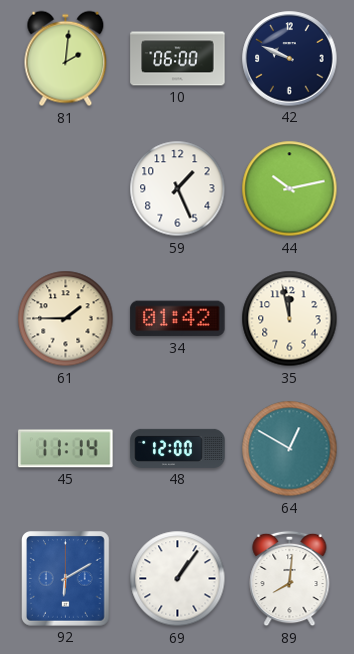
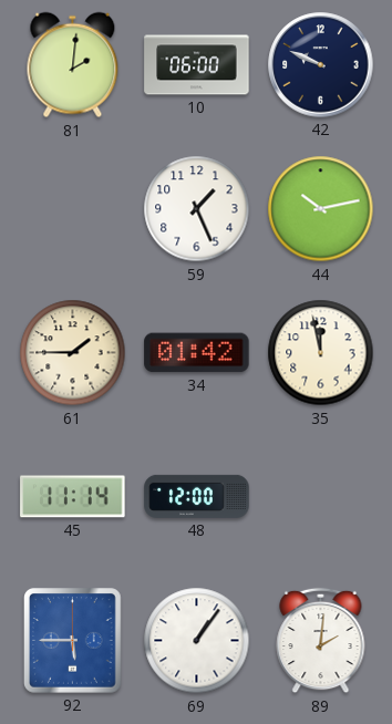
64: 12:50 -> none
92: 6:10 -> 5:45
89: 8:01 -> 2:01
